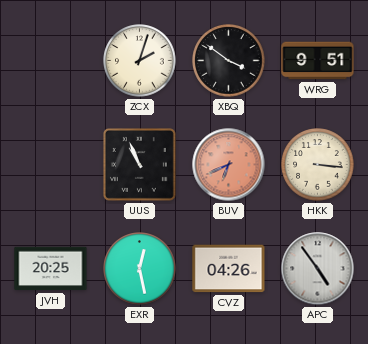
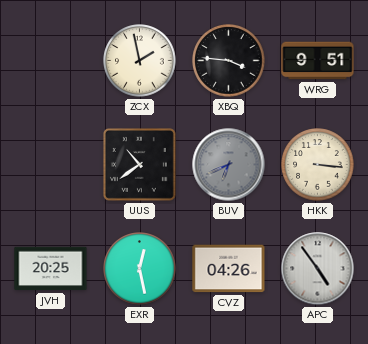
ZCX: 2:03 -> 1:58
XBQ: 3:51 -> 3:46
UUS: 10:56 -> 10:39
BUV dial: salmon -> grey
